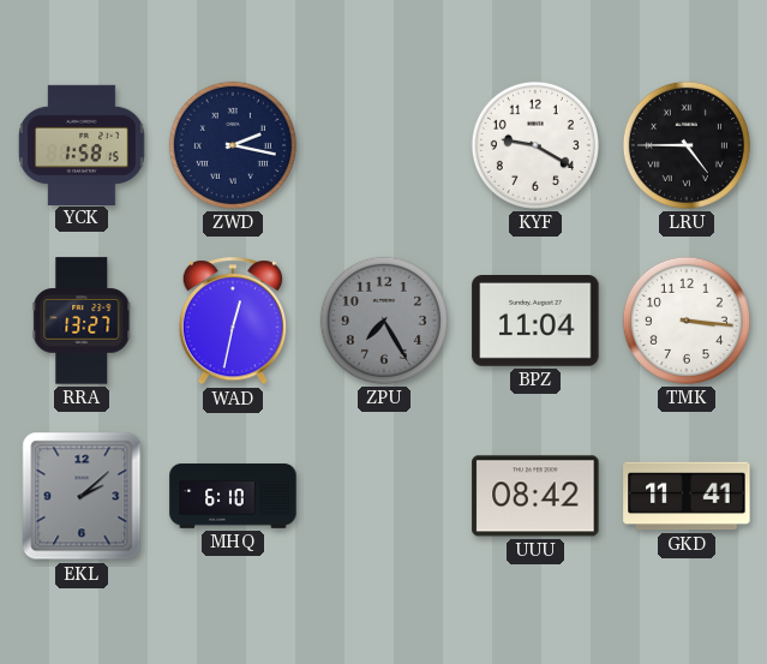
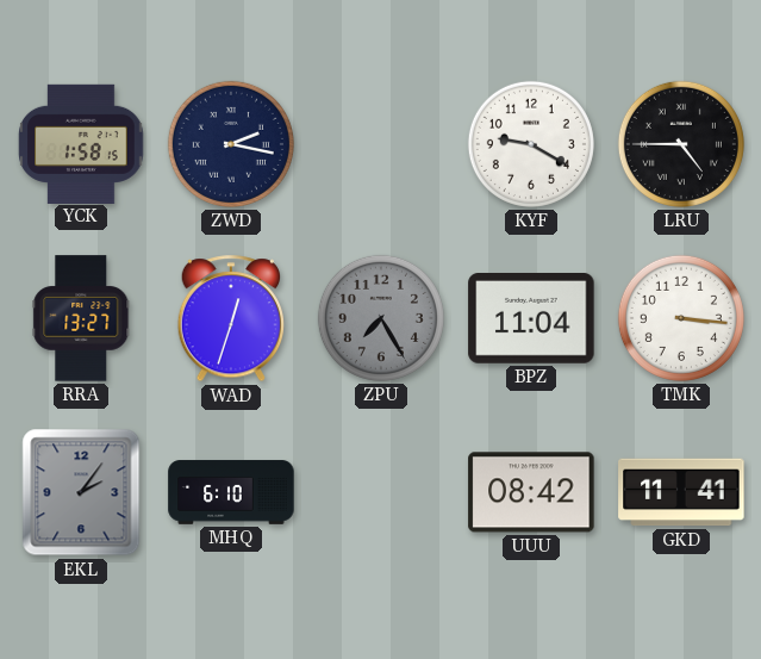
WAD: 12:32 -> 12:33
EKL: 2:08 -> 2:06
